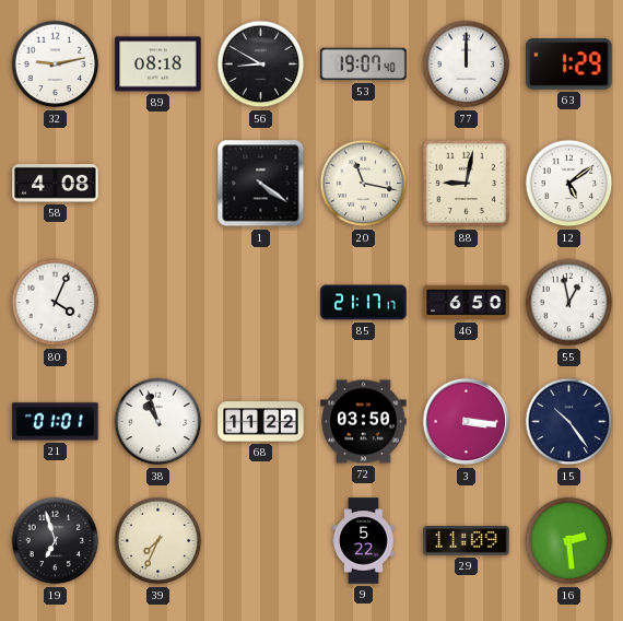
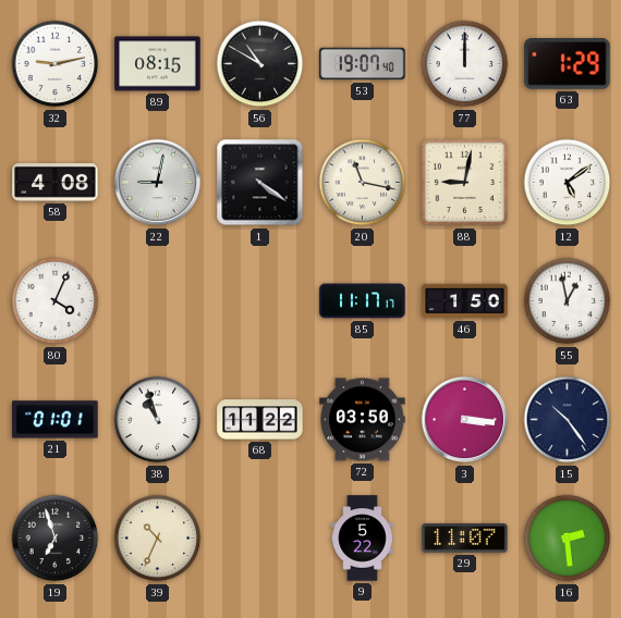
89: 08:18 -> 08:15
56: 8:50 -> 10:50
22: none -> 9:02
85: 21:17 -> 11:17
46: 6:50 -> 1:50
39: 7:34 -> 10:34
29: 11:09 -> 11:07
